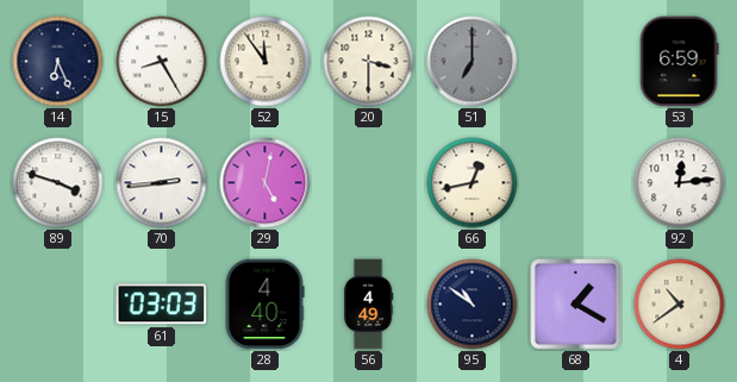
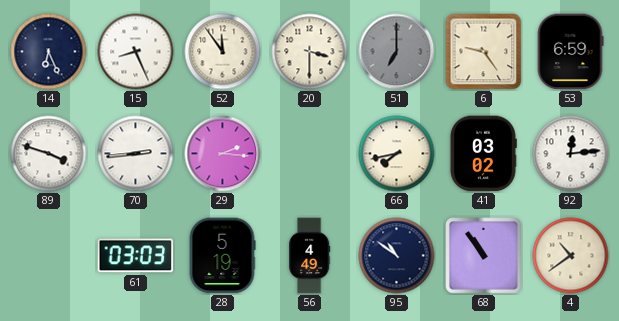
15: 8:25 -> 8:26
6: none -> 9:24
29: 5:02 -> 2:16
66: 12:43 -> 7:43
41: none -> 03:02
28: 4:40 -> 5:19
68: 1:20 -> 10:54
